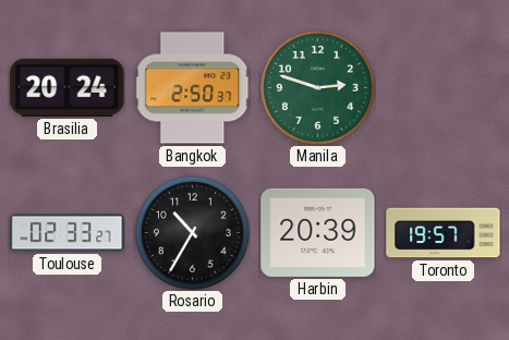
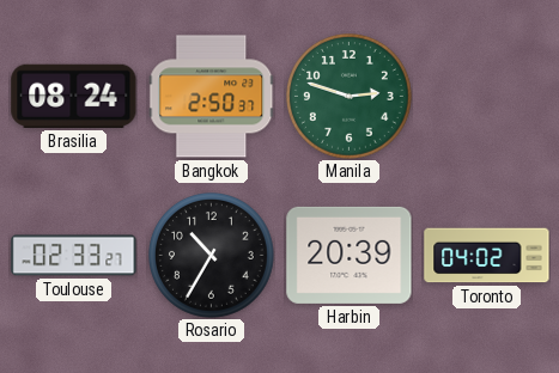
Brasilia: 20:24 -> 08:24
Toronto: 19:57 -> 04:02
